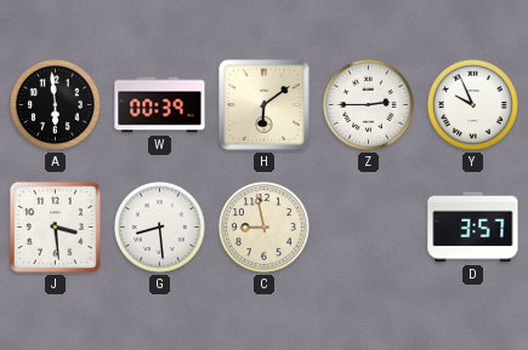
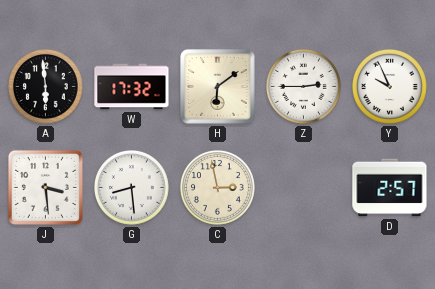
W: 00:39 -> 17:32
C: 8:58 -> 2:58
D: 3:57 -> 2:57
